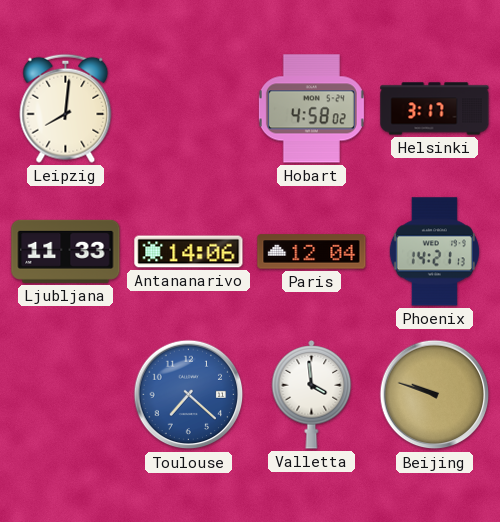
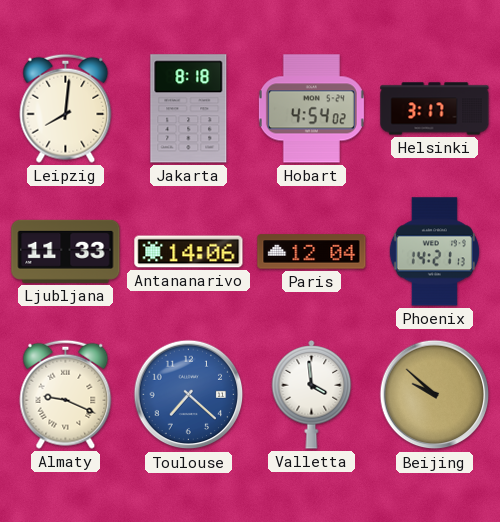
Jakarta: none -> 8:18
Hobart: 4:58 -> 4:54
Almaty: none -> 9:19
Beijing: 9:48 -> 9:52
